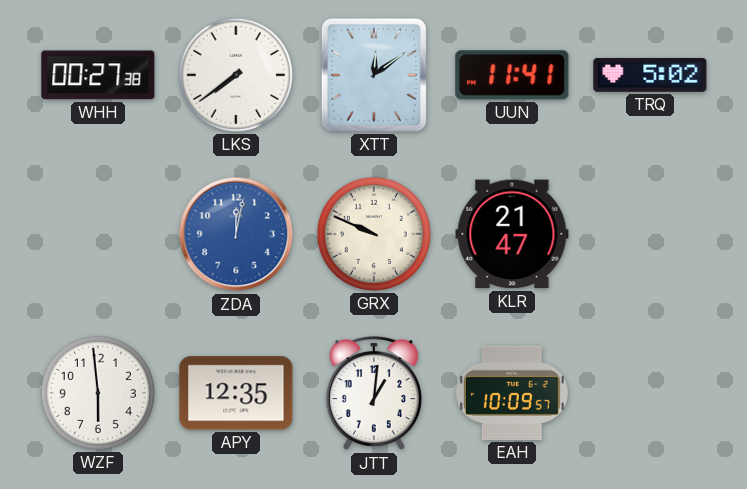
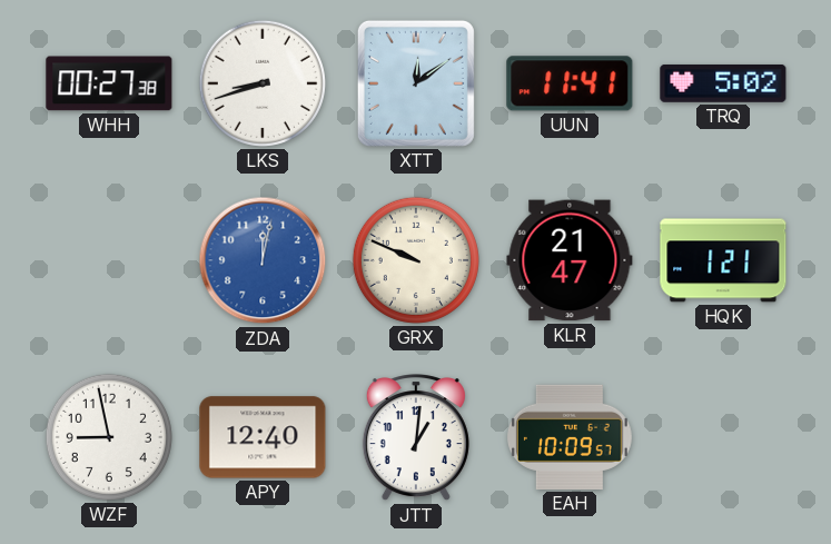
LKS: 7:39 -> 8:42
HQK: none -> 1:21
WZF: 5:59 -> 8:58
APY: 12:35 -> 12:40
